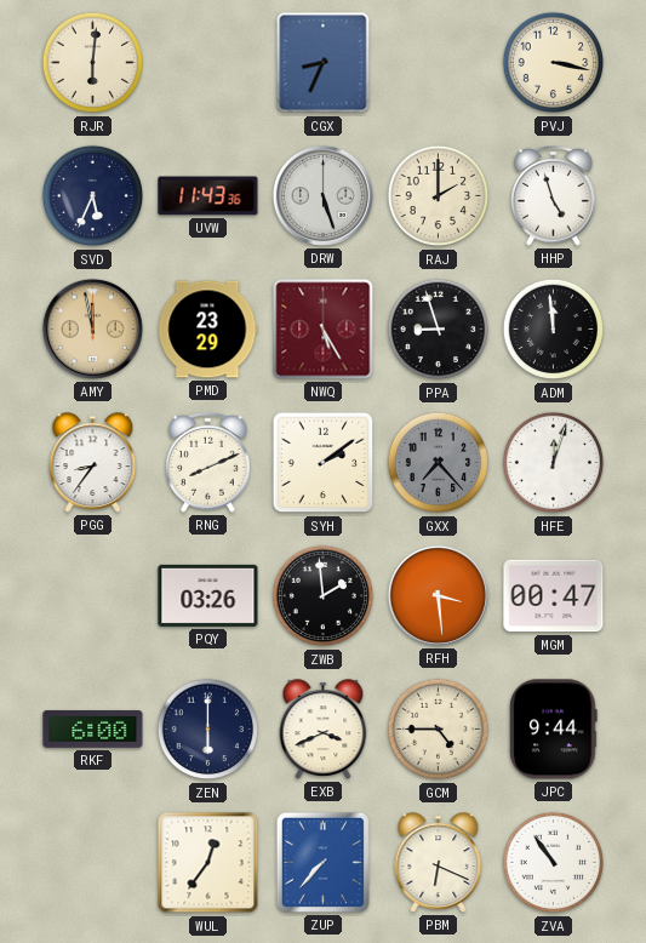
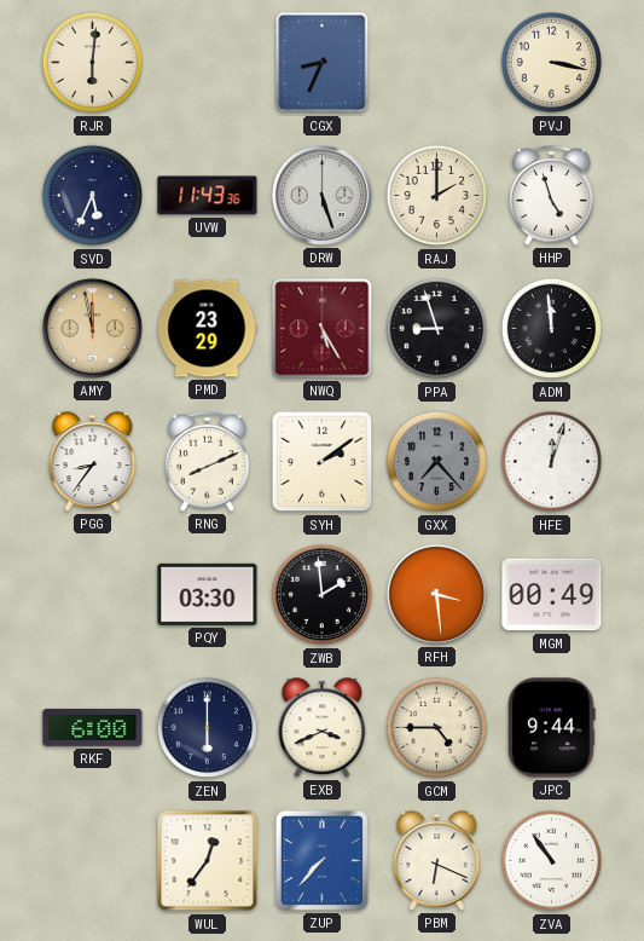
PQY: 03:26 -> 03:30
MGM: 00:47 -> 00:49
